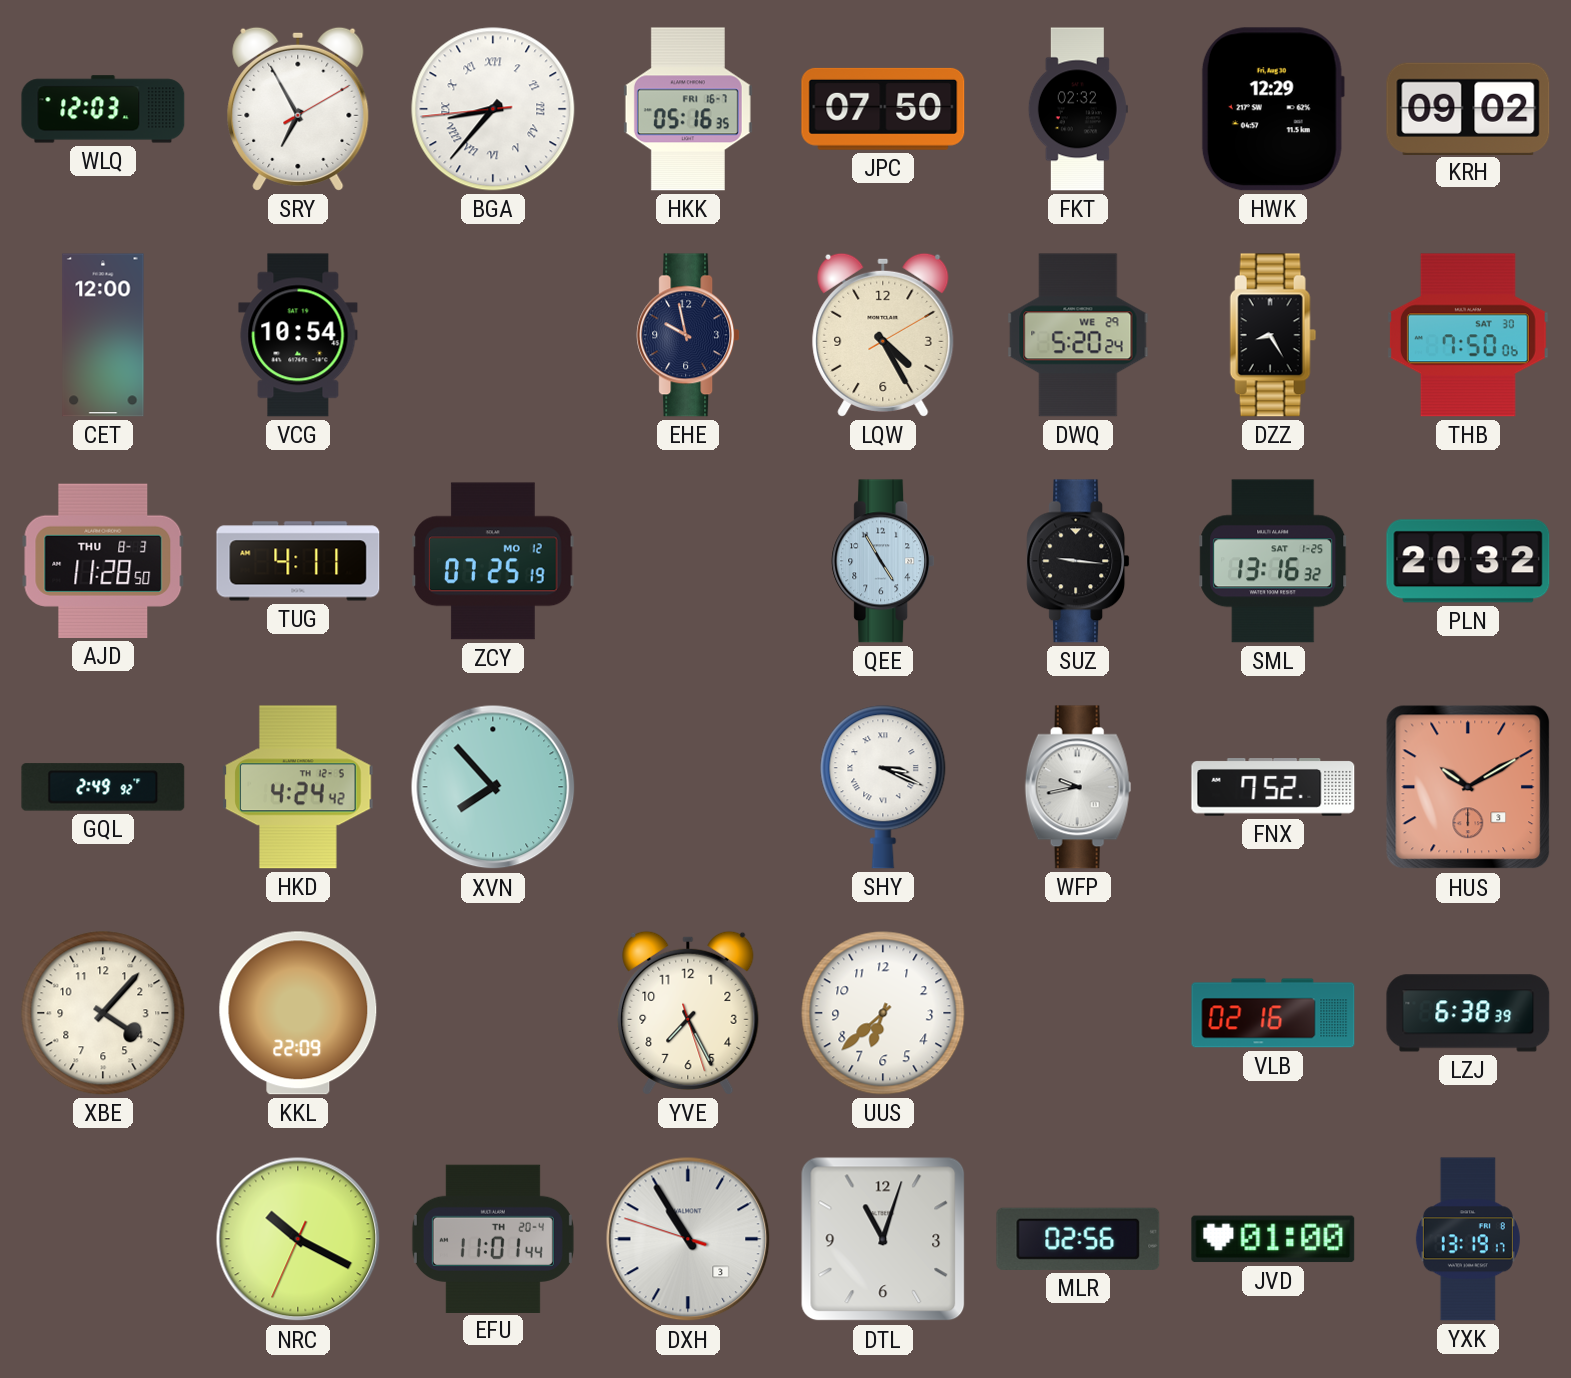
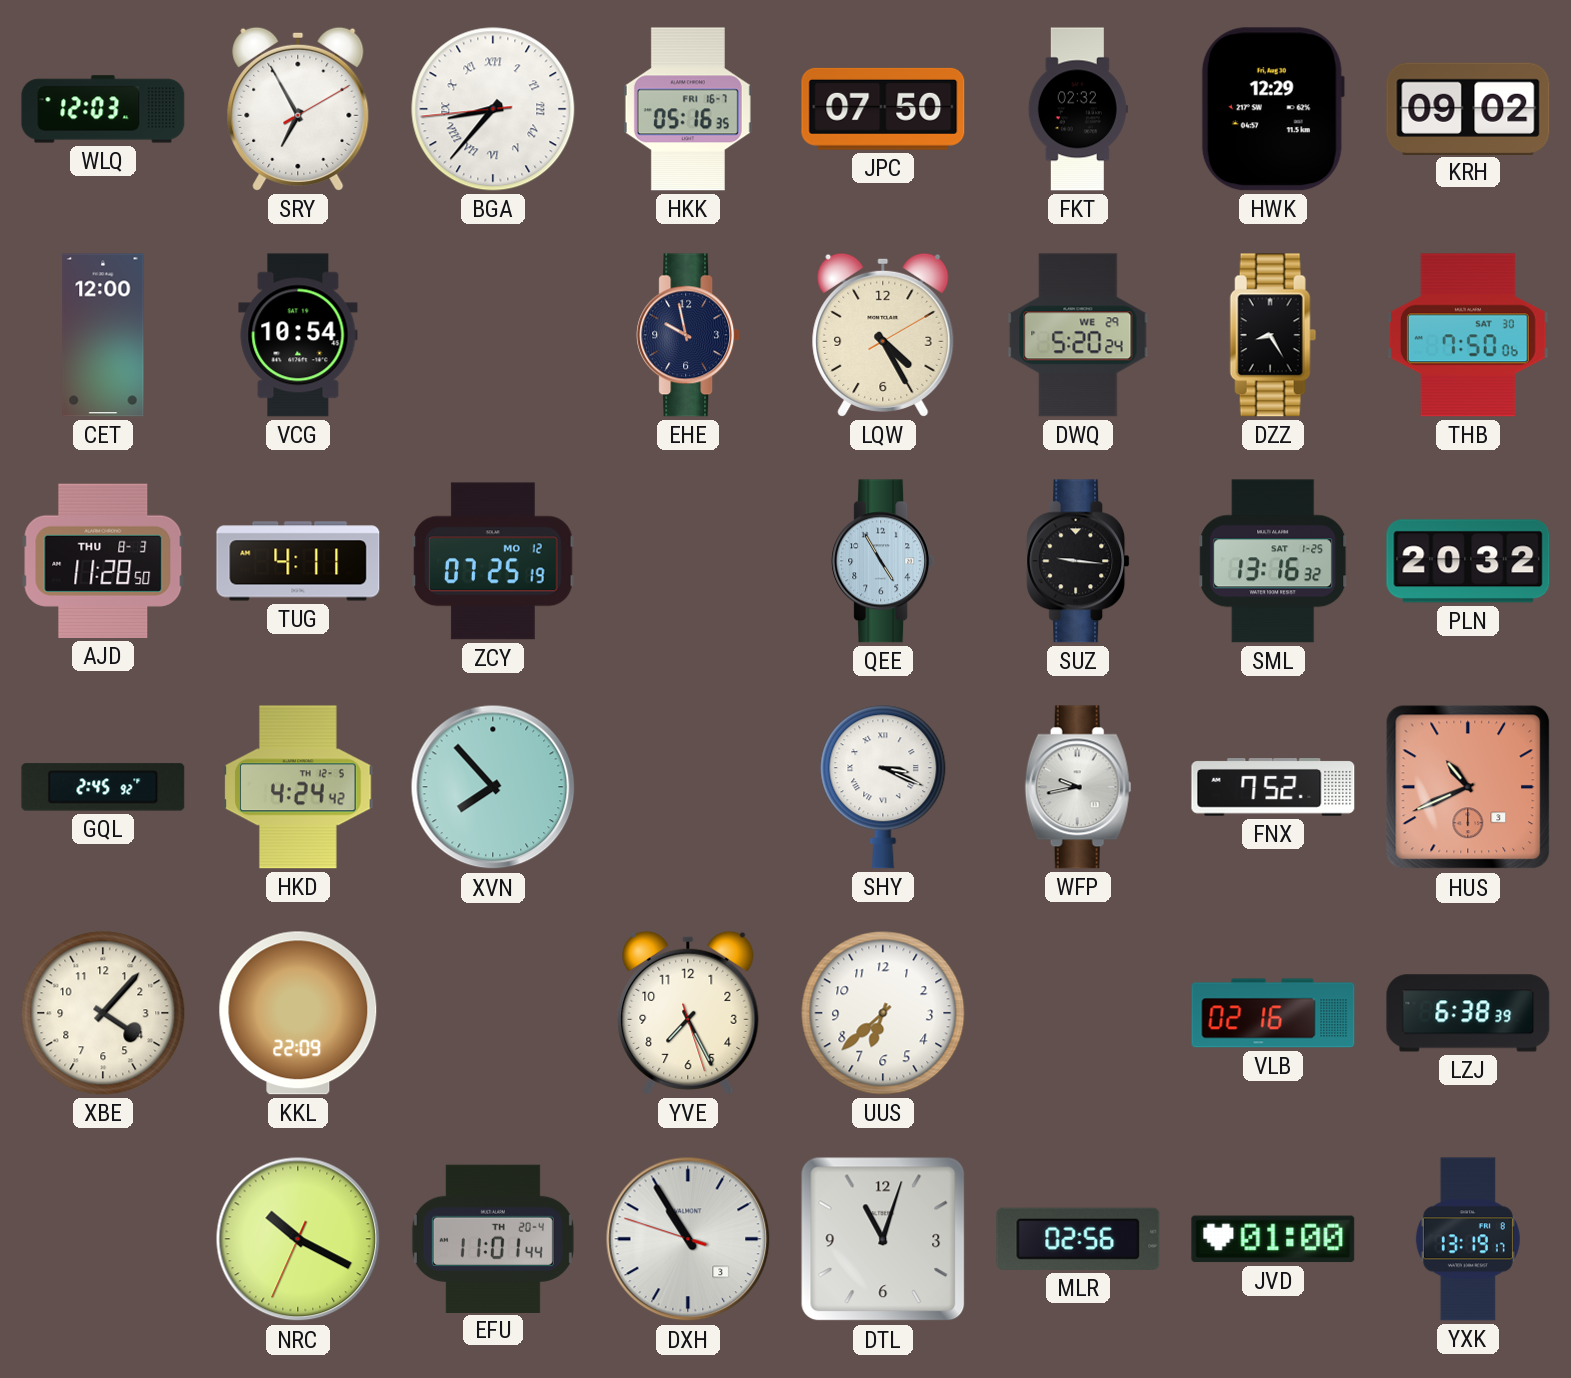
GQL: 2:49 -> 2:45
HUS: 10:10 -> 10:41
